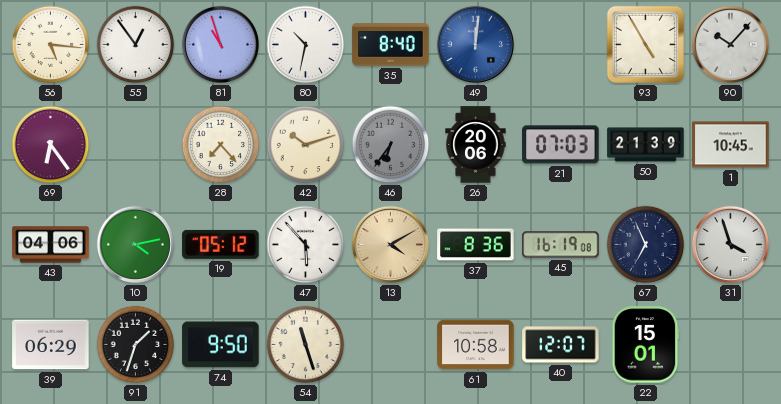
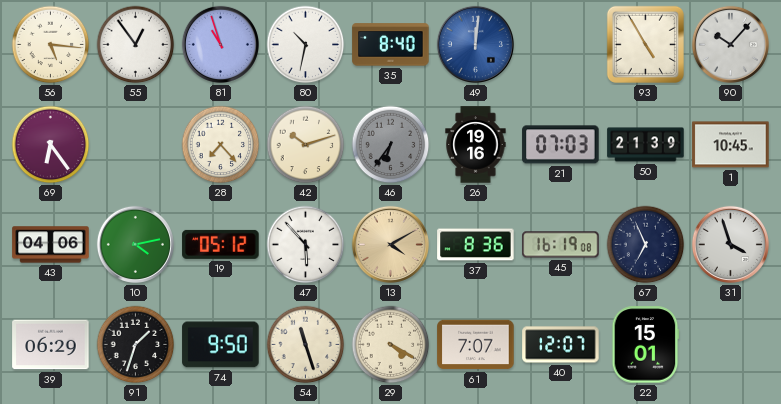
26: 20:06 -> 19:16
29: none -> 4:20
61: 10:58 -> 7:07
